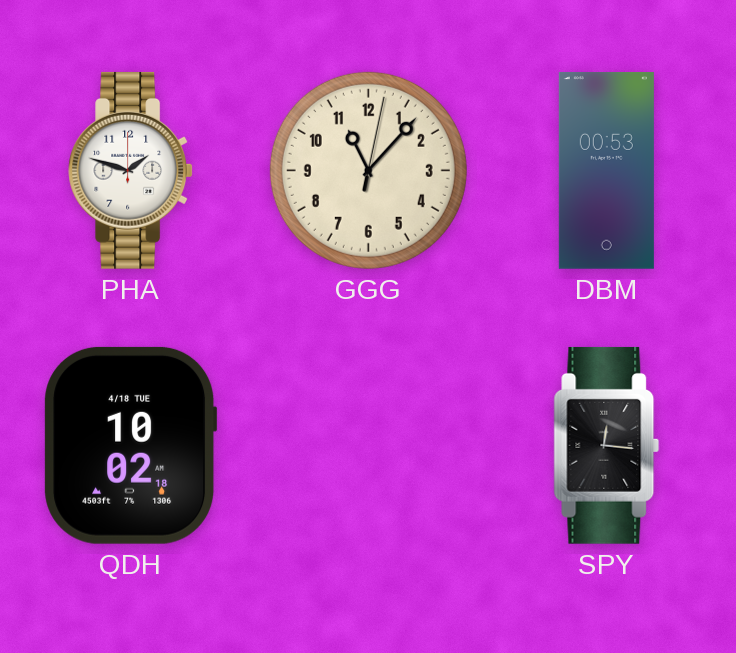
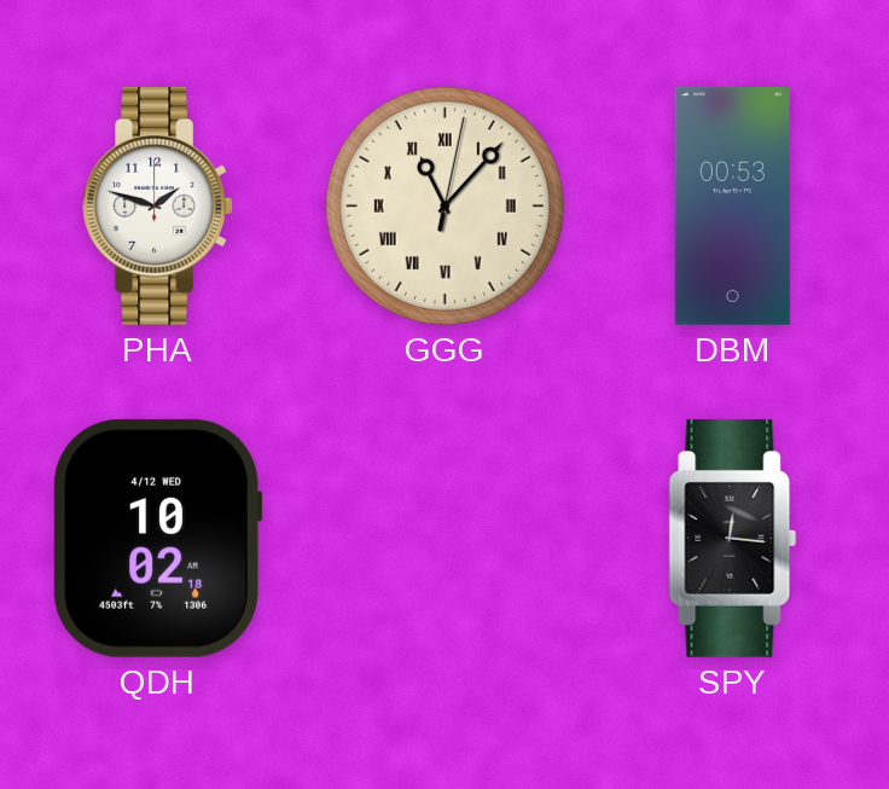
GGG numerals: Arabic -> Roman
QDH date: 4/18 TUE -> 4/12 WED
